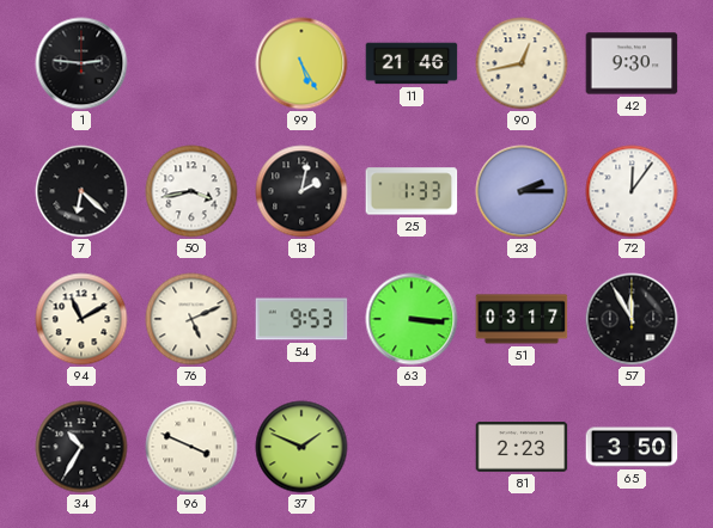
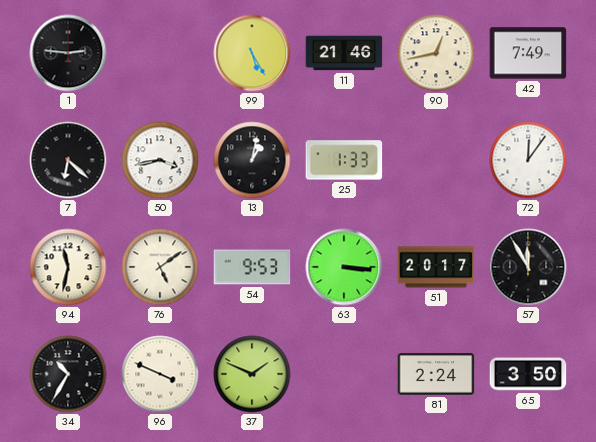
42: 9:30 -> 7:49
13: 2:02 -> 1:02
23: 2:15 -> none
94: 11:10 -> 11:32
76: 5:11 -> 5:09
51: 03:17 -> 20:17
81: 2:23 -> 2:24
